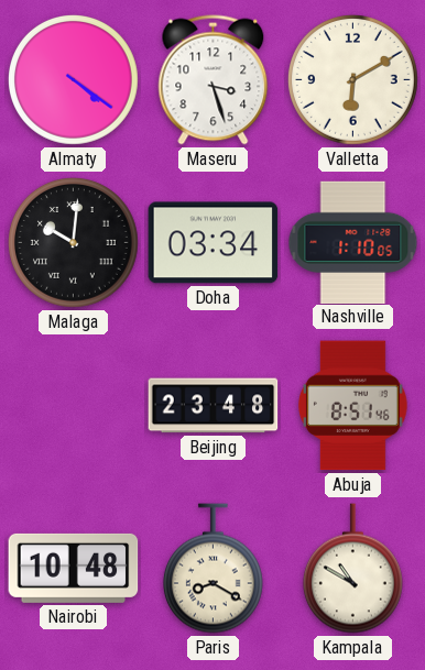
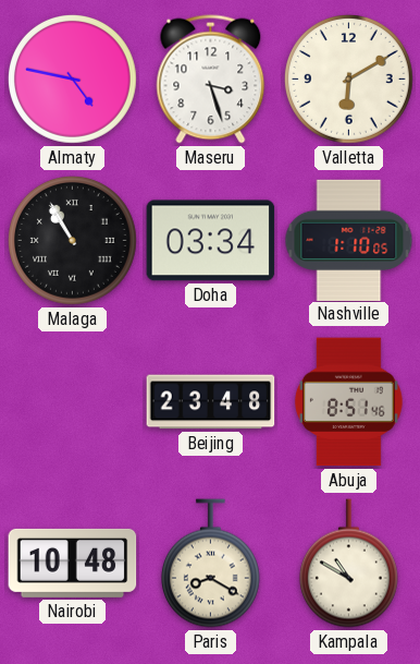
Almaty: 4:21 -> 4:47
Malaga: 10:01 -> 10:55
